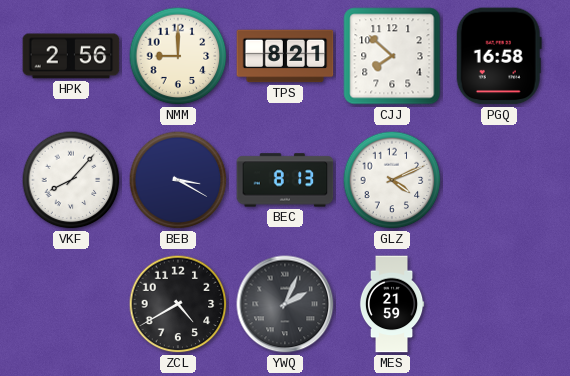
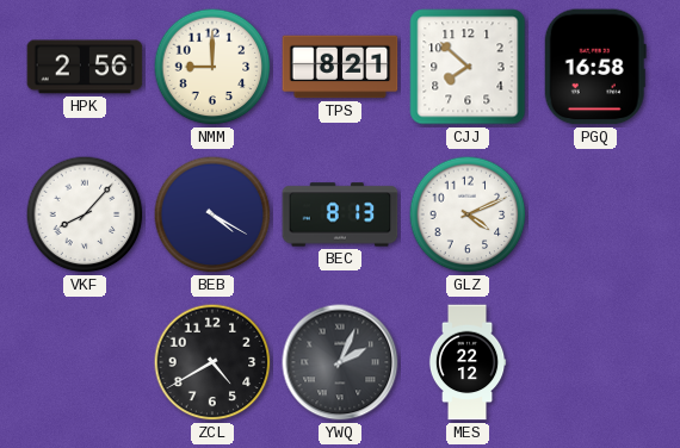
BEB: 3:20 -> 4:20
MES: 21:59 -> 22:12
